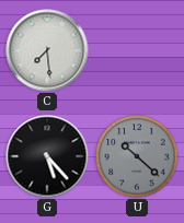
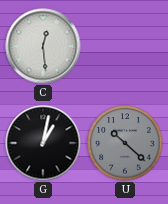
C: 7:29 -> 12:29
G: 5:23 -> 1:02
